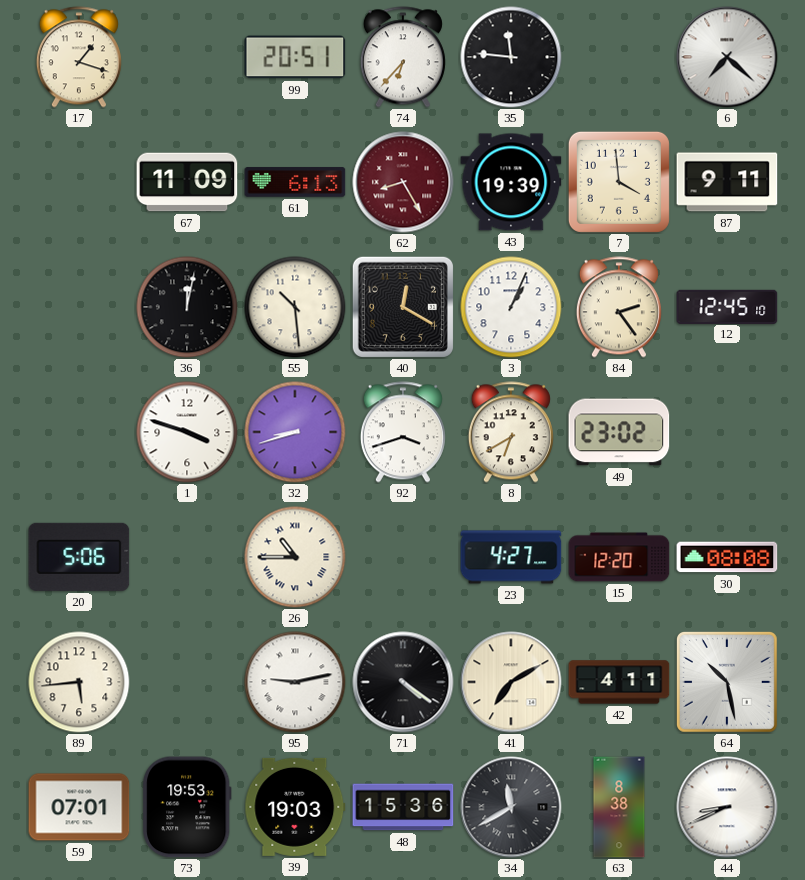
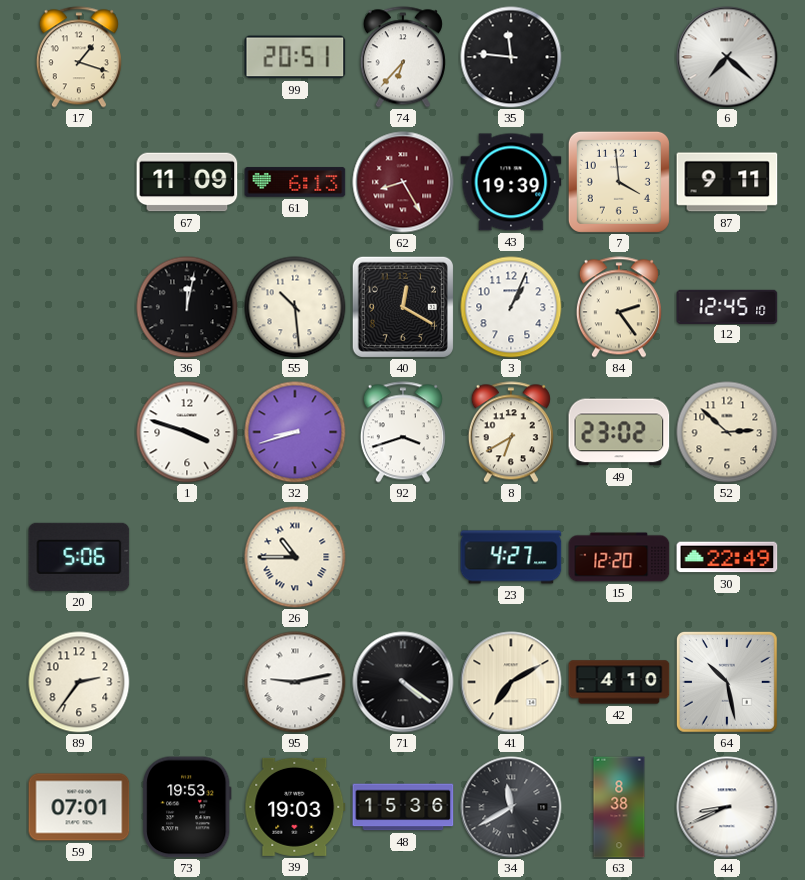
52: none -> 2:52
30: 08:08 -> 22:49
89: 5:44 -> 2:36
42: 4:11 -> 4:10
